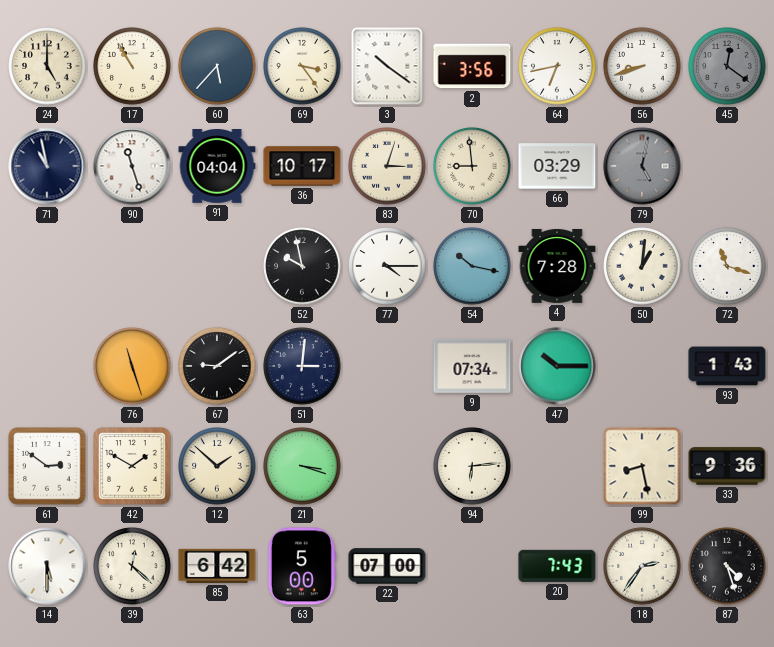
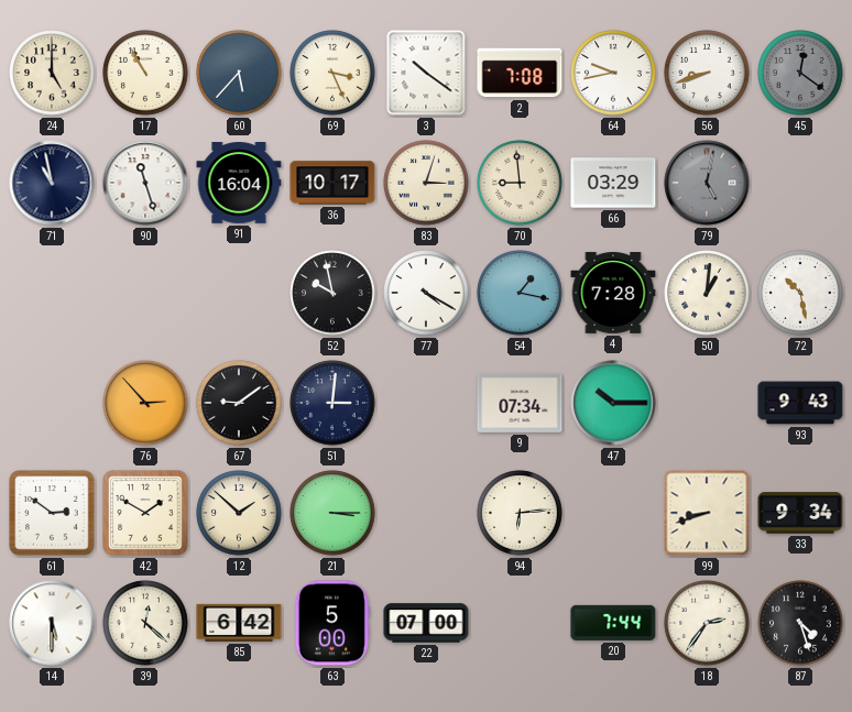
69: 3:24 -> 3:26
2: 3:56 -> 7:08
64: 6:43 -> 9:43
91: 04:04 -> 16:04
77: 4:15 -> 4:20
54: 10:17 -> 1:17
72: 11:18 -> 10:28
76: 11:27 -> 2:53
93: 1:43 -> 9:43
21: 3:18 -> 3:15
99: 8:28 -> 8:42
33: 9:36 -> 9:34
20: 7:43 -> 7:44
